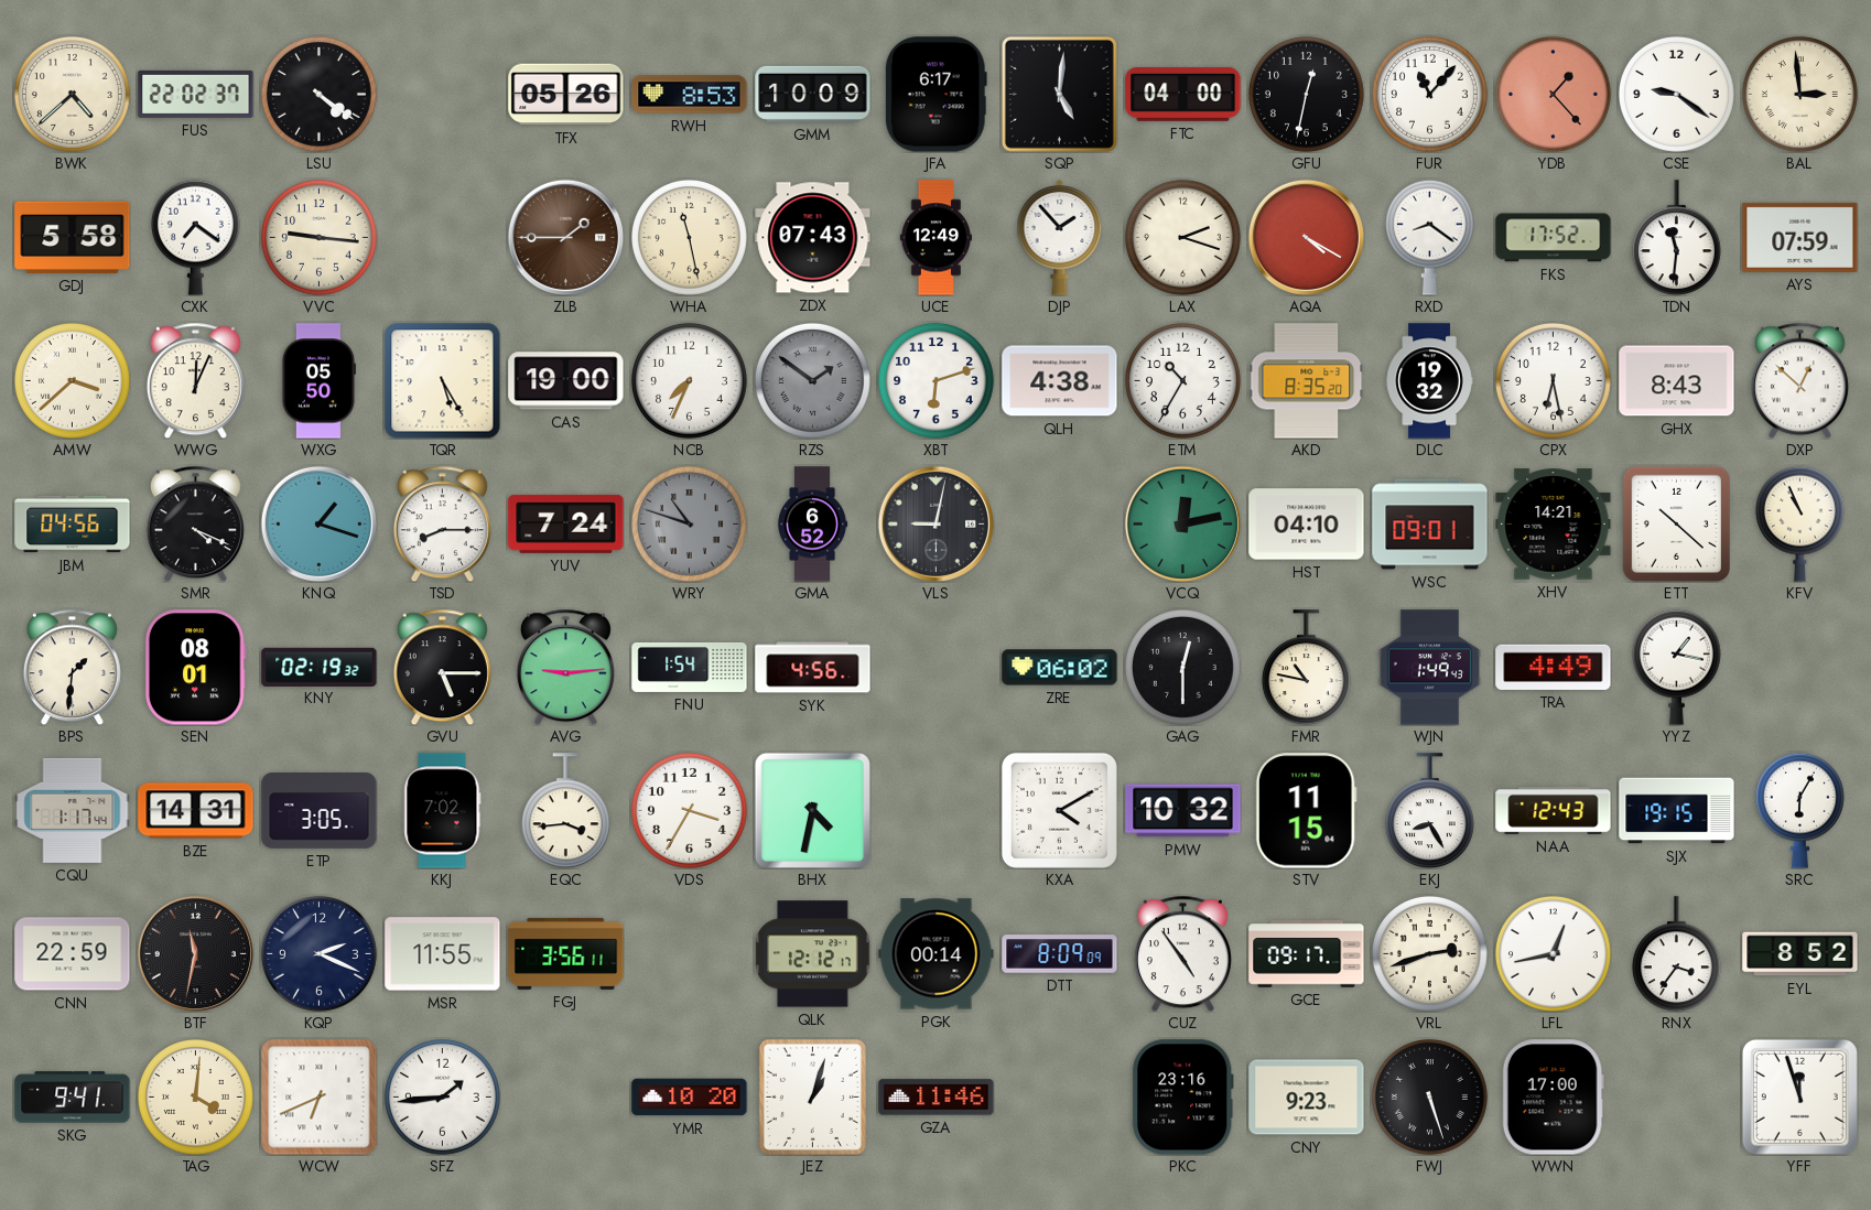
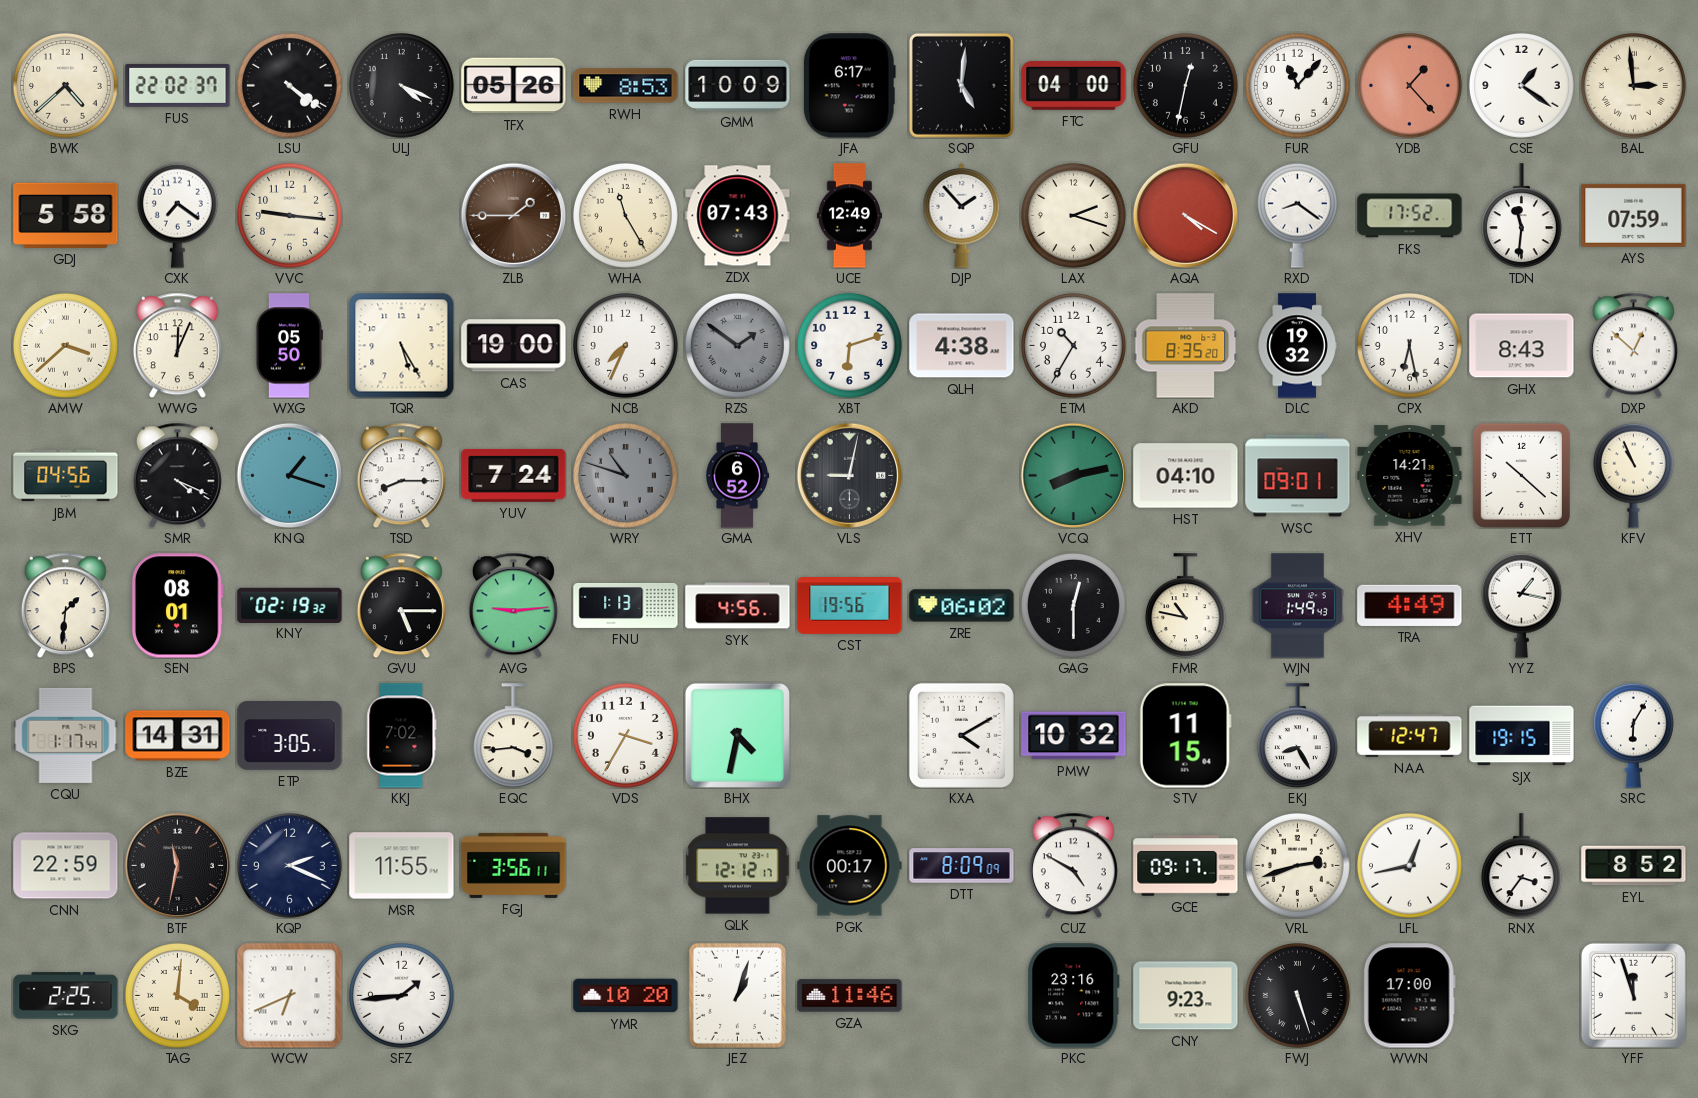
ULJ: none -> 4:19
CSE: 9:21 -> 1:21
WHA: 11:28 -> 11:25
VCQ: 12:13 -> 8:13
FNU: 1:54 -> 1:13
CST: none -> 19:56
NAA: 12:43 -> 12:47
PGK: 00:14 -> 00:17
CUZ: 4:54 -> 4:50
SKG: 9:41 -> 2:25
